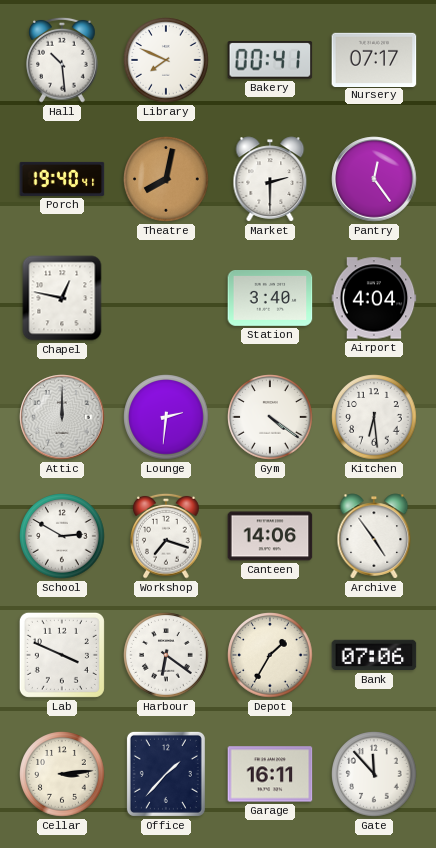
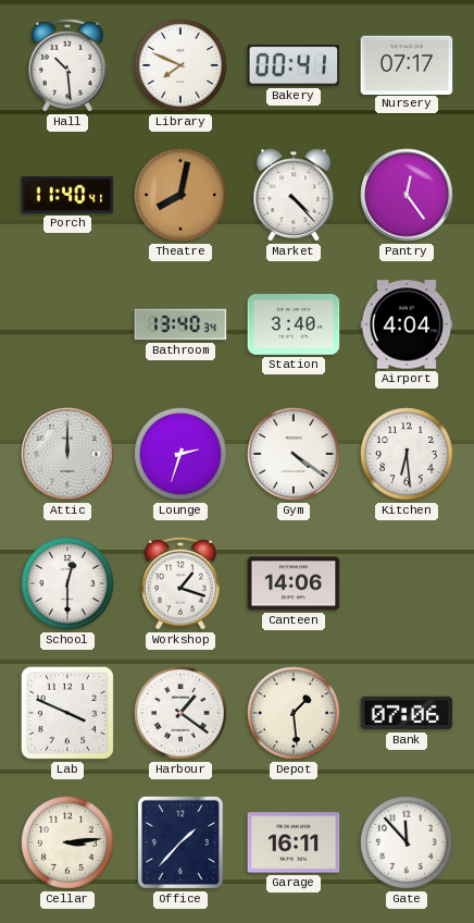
Porch: 19:40 -> 11:40
Market: 2:30 -> 4:23
Chapel: 12:47 -> none
Bathroom: none -> 13:40
Lounge: 2:31 -> 2:33
School: 2:50 -> 12:30
Workshop: 7:18 -> 1:18
Archive: 4:54 -> none
Harbour: 6:21 -> 1:21
Depot: 1:35 -> 1:29
